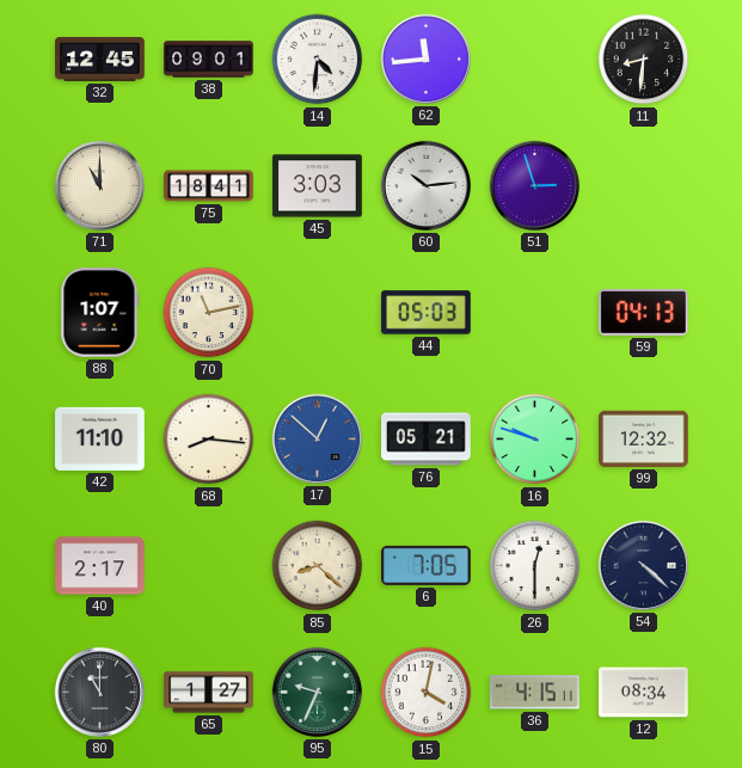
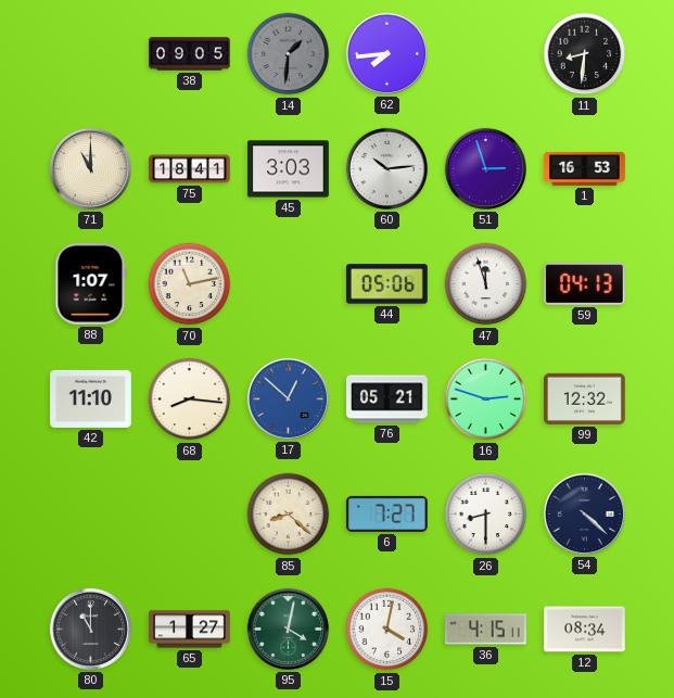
32: 12:45 -> none
38: 09:01 -> 09:05
14: 4:31 -> 1:31
14 dial: white -> grey
62: 11:44 -> 7:44
1: none -> 16:53
44: 05:03 -> 05:06
47: none -> 11:57
16: 9:48 -> 2:48
40: 2:17 -> none
6: 7:05 -> 7:27
26: 12:30 -> 8:30
95: 9:34 -> 4:02
